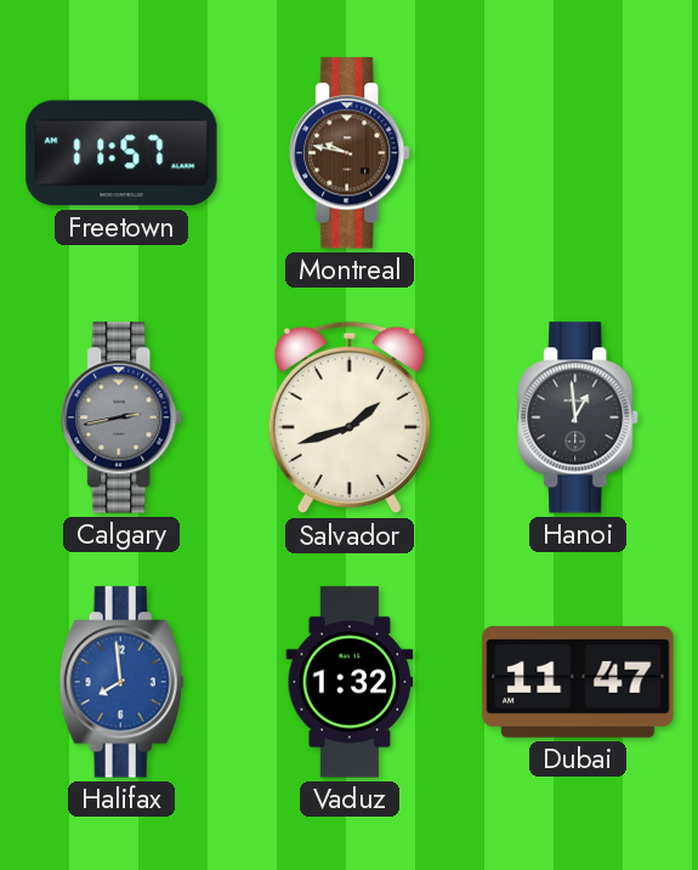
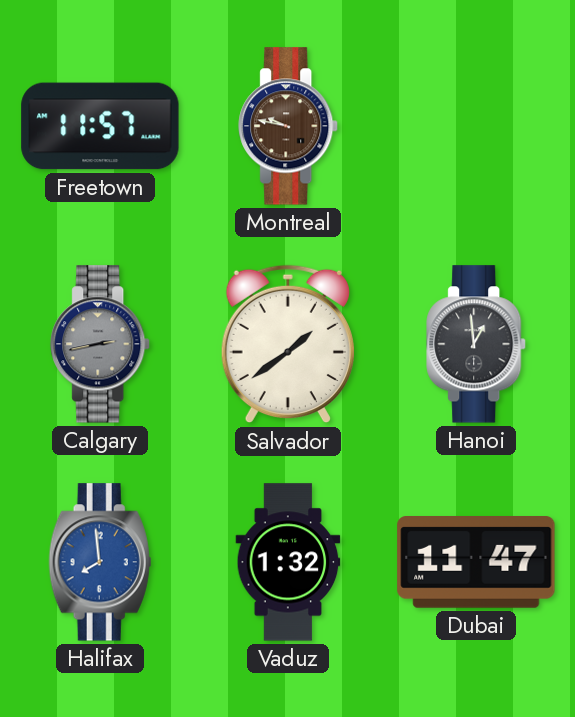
Salvador: 1:42 -> 1:39
